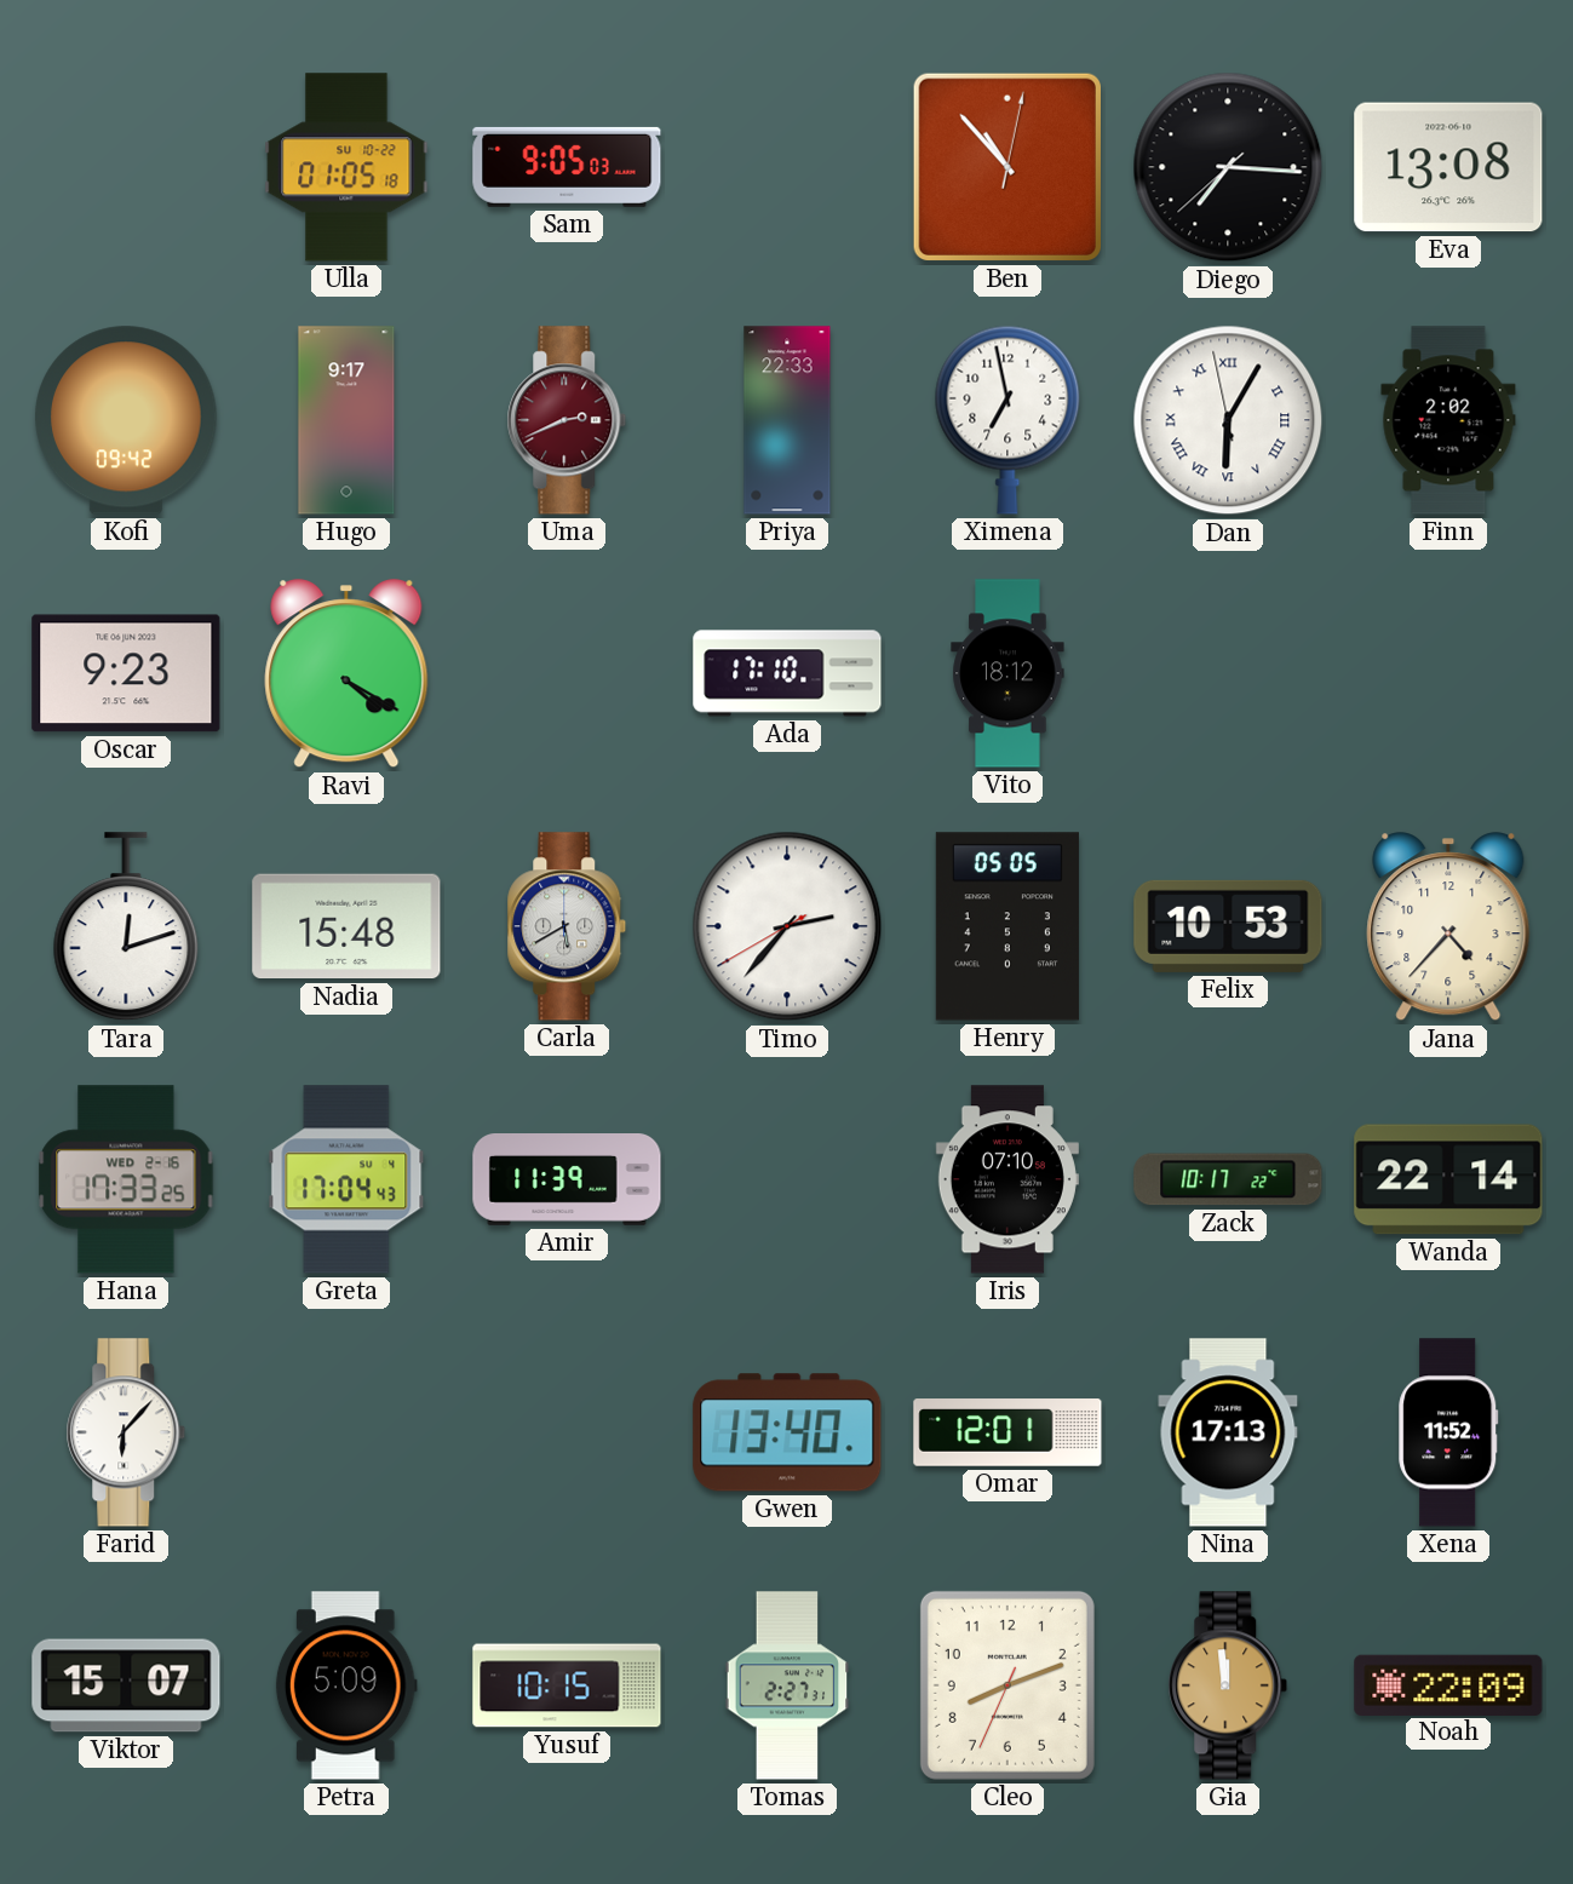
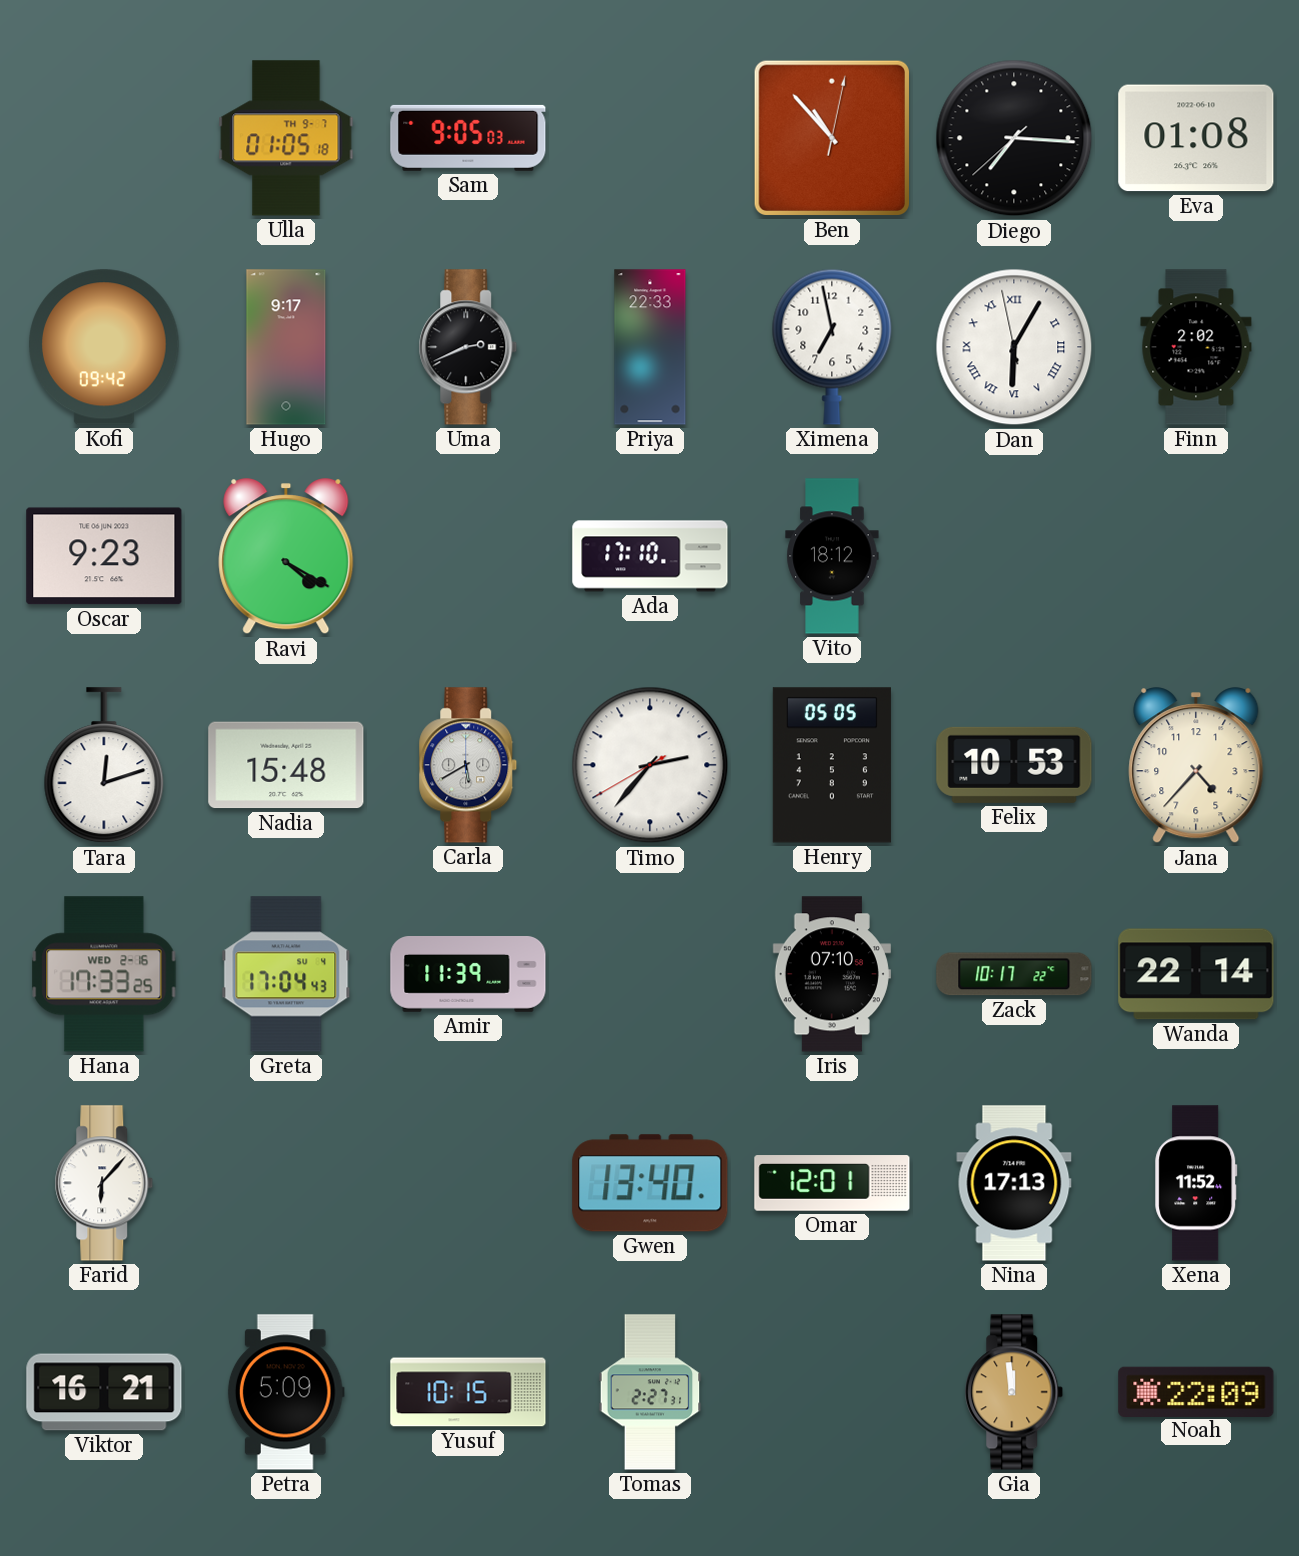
Ulla date: SU 10-22 -> TH 9-7
Eva: 13:08 -> 01:08
Uma dial: burgundy -> black
Viktor: 15:07 -> 16:21
Cleo: 8:11 -> none
